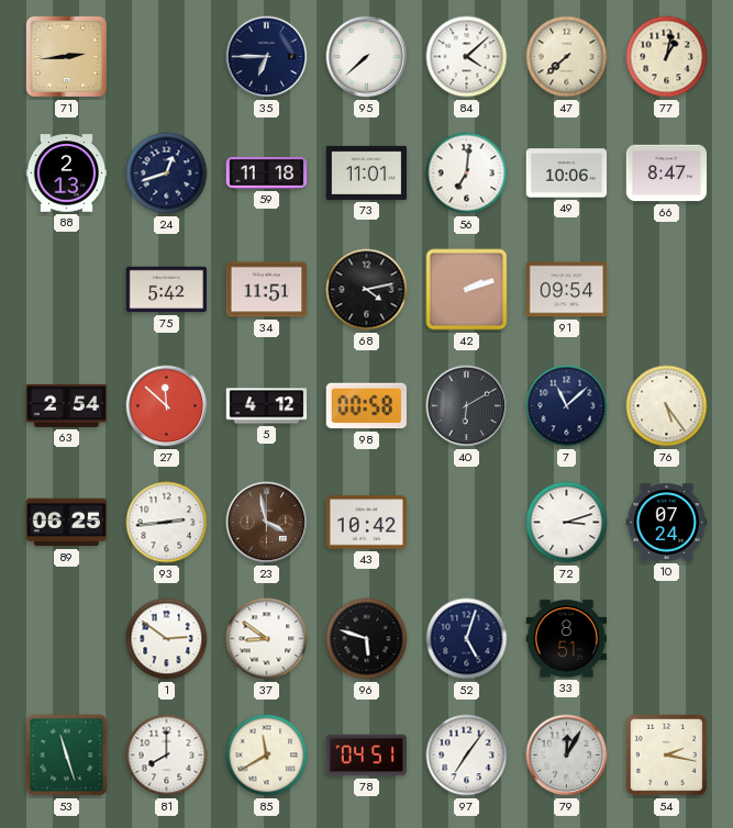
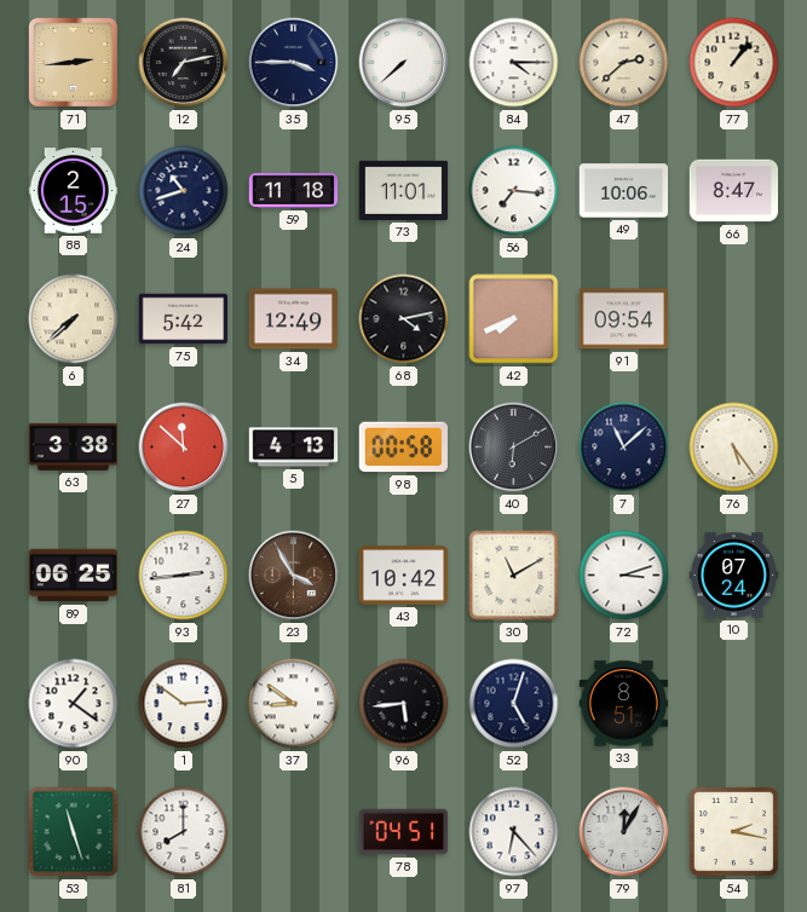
12: none -> 7:13
35: 6:45 -> 3:45
84: 4:08 -> 4:15
47: 7:38 -> 2:38
77: 1:02 -> 1:07
88: 2:13 -> 2:15
24: 12:42 -> 10:42
56: 7:01 -> 7:16
6: none -> 7:38
34: 11:51 -> 12:49
42: 2:12 -> 7:41
63: 2:54 -> 3:38
5: 4:12 -> 4:13
23: 3:58 -> 3:55
30: none -> 11:10
90: none -> 1:21
96: 5:48 -> 5:44
85: 11:40 -> none
97: 7:06 -> 6:23
